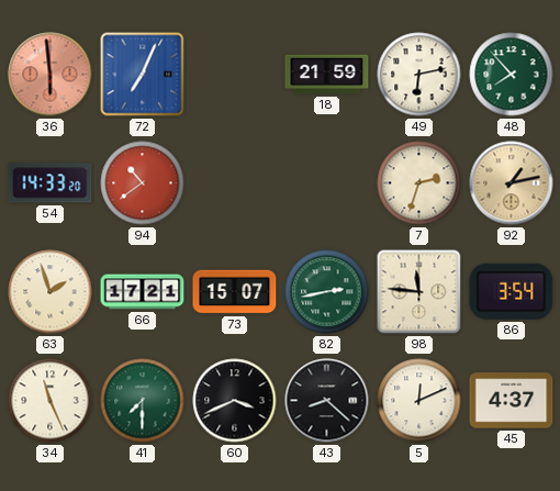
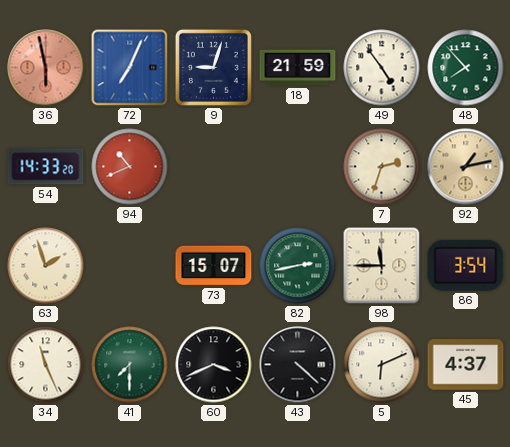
36: 5:59 -> 5:58
9: none -> 9:03
49: 6:13 -> 4:54
94: 10:39 -> 10:41
66: 17:21 -> none
98: 11:46 -> 11:45
43: 8:22 -> 4:22
5: 12:11 -> 6:11
